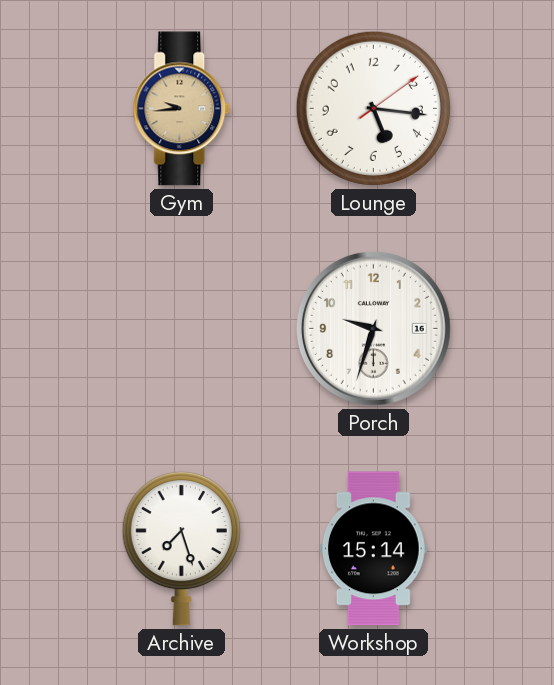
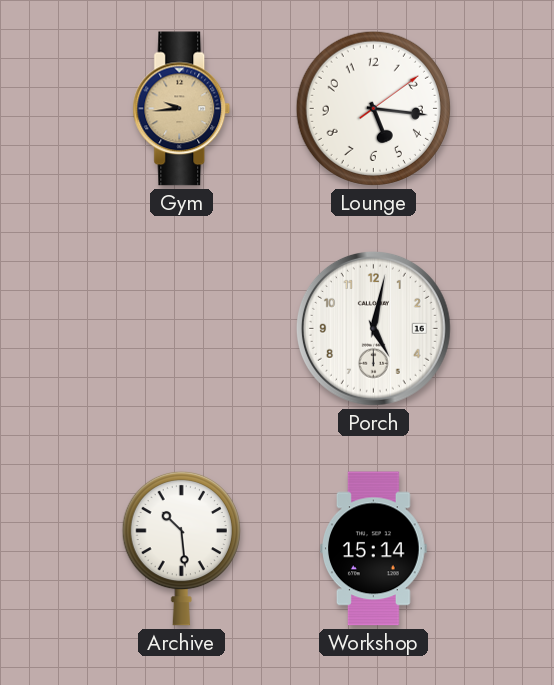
Porch: 9:33 -> 5:02
Archive: 7:27 -> 10:29
